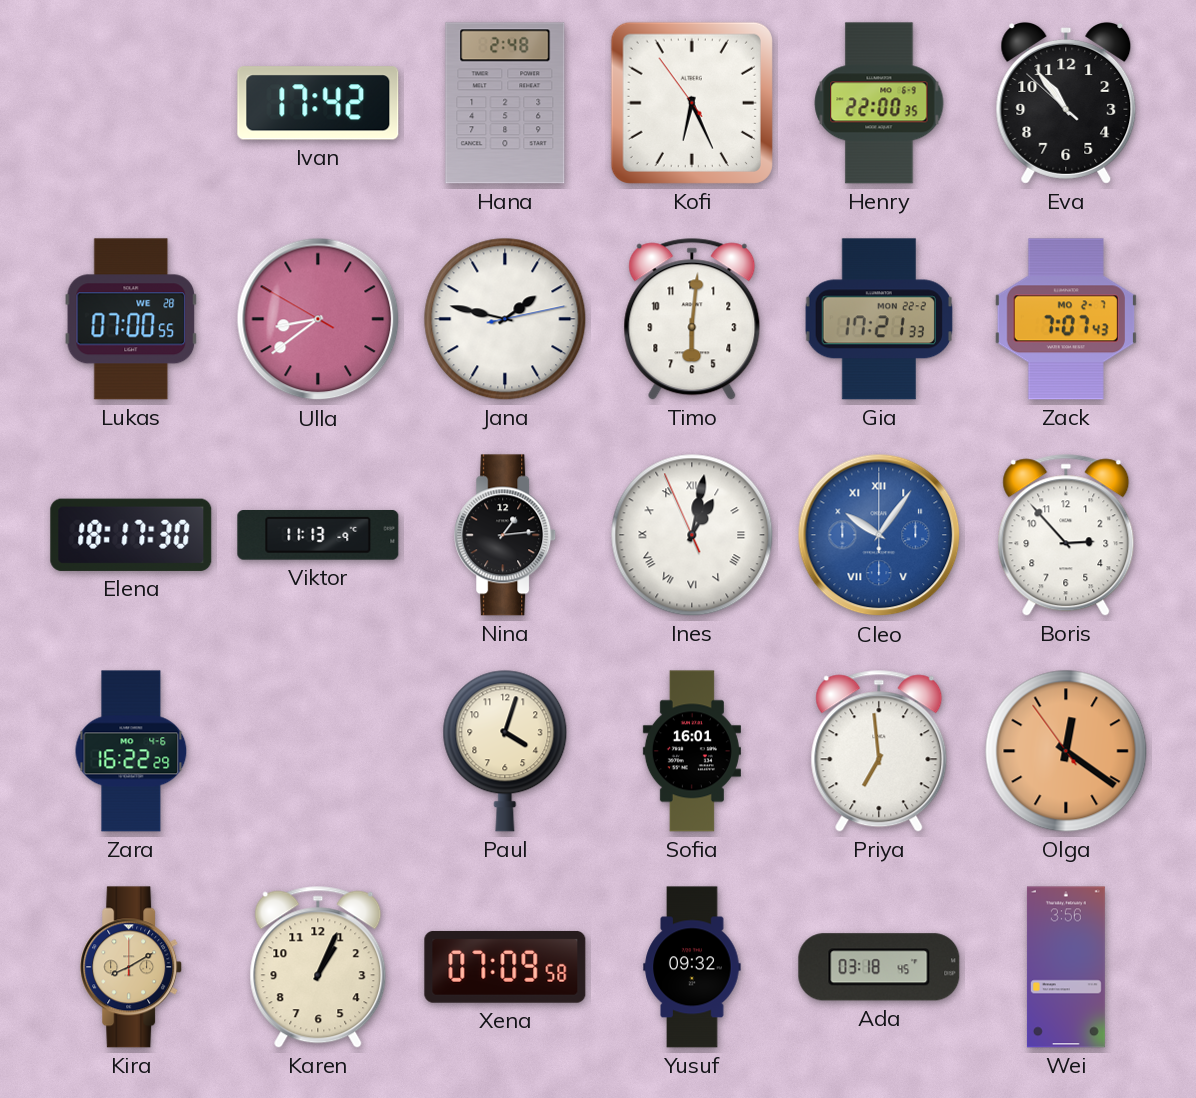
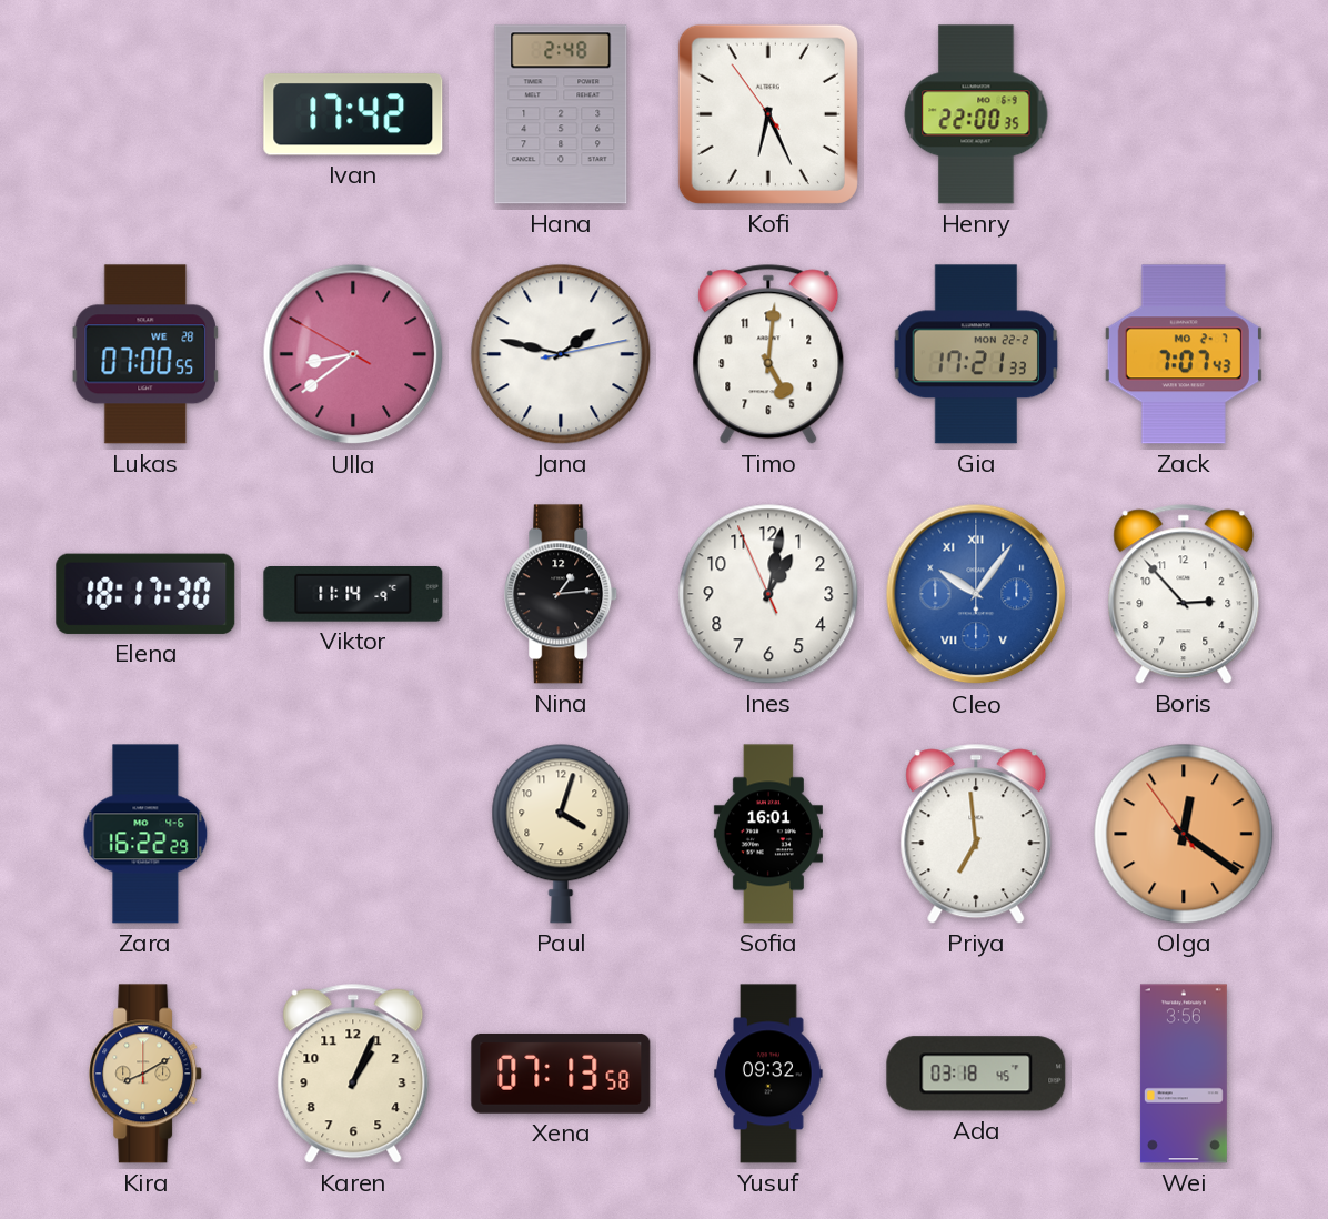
Eva: 10:53 -> none
Timo: 6:01 -> 5:01
Viktor: 11:13 -> 11:14
Ines numerals: Roman -> Arabic
Xena: 07:09 -> 07:13
